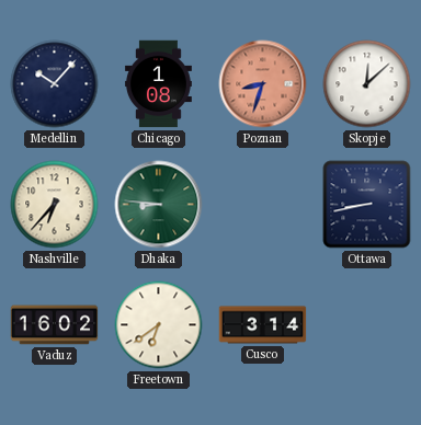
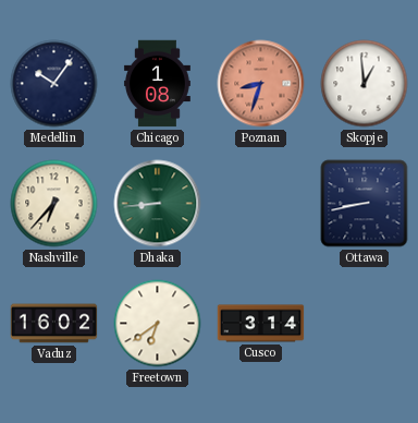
Medellin: 10:07 -> 10:06
Skopje: 12:08 -> 12:59
Dhaka: 8:46 -> 8:44
